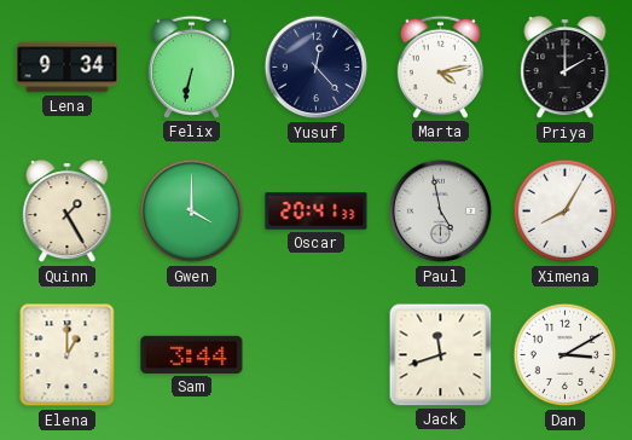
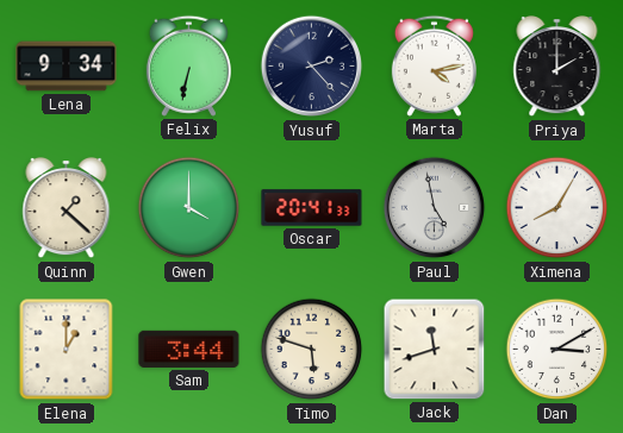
Yusuf: 12:23 -> 2:23
Quinn: 1:25 -> 1:22
Timo: none -> 5:48
